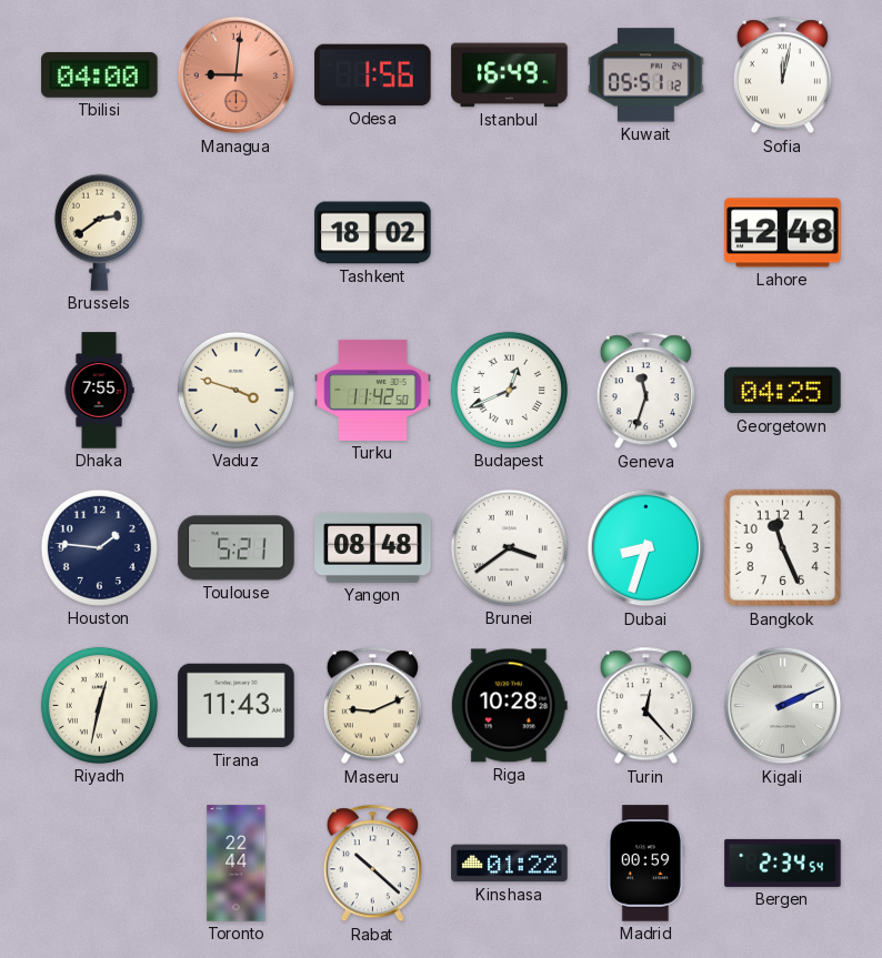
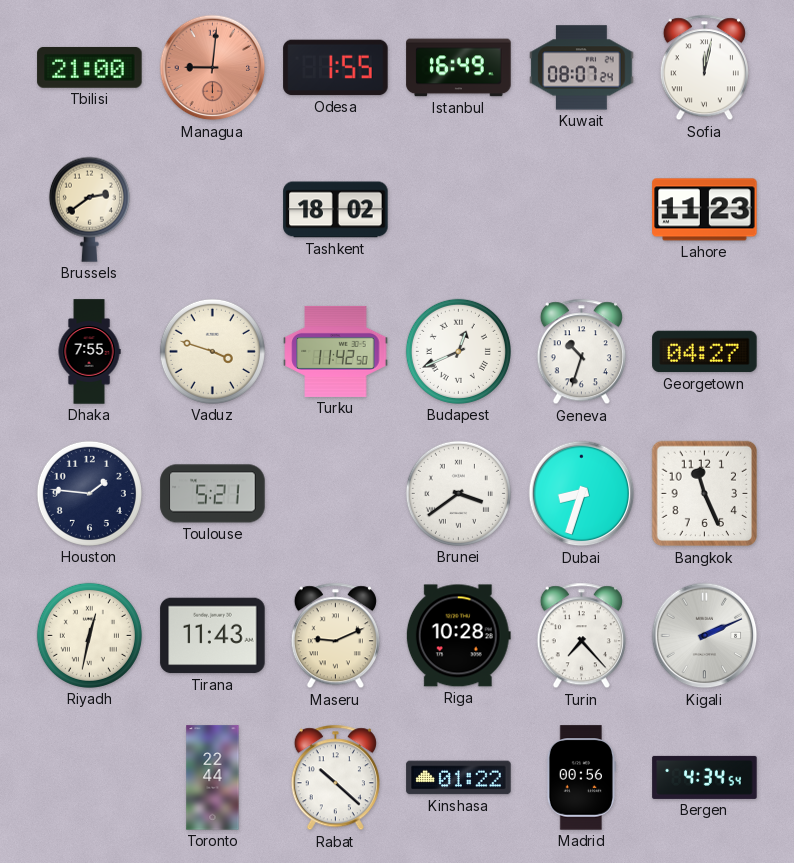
Tbilisi: 04:00 -> 21:00
Odesa: 1:56 -> 1:55
Kuwait: 05:51 -> 08:07
Lahore: 12:48 -> 11:23
Geneva: 11:33 -> 10:33
Georgetown: 04:25 -> 04:27
Yangon: 08:48 -> none
Turin: 12:23 -> 7:23
Madrid: 00:59 -> 00:56
Bergen: 2:34 -> 4:34
